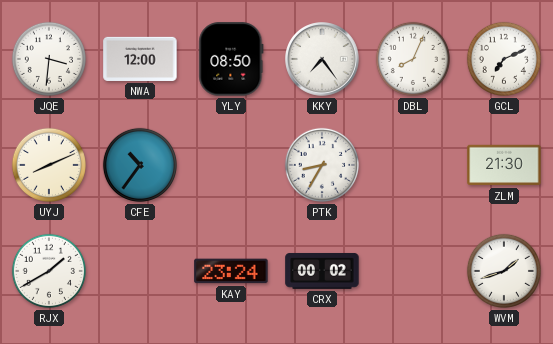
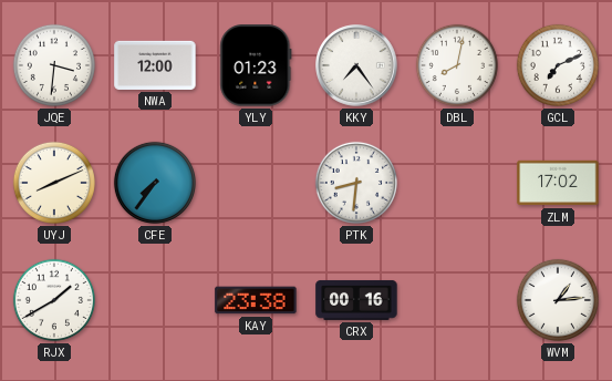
YLY: 08:50 -> 01:23
DBL: 8:04 -> 8:02
CFE: 10:36 -> 7:36
PTK: 8:35 -> 8:31
ZLM: 21:30 -> 17:02
KAY: 23:24 -> 23:38
CRX: 00:02 -> 00:16
WVM: 1:42 -> 1:14
